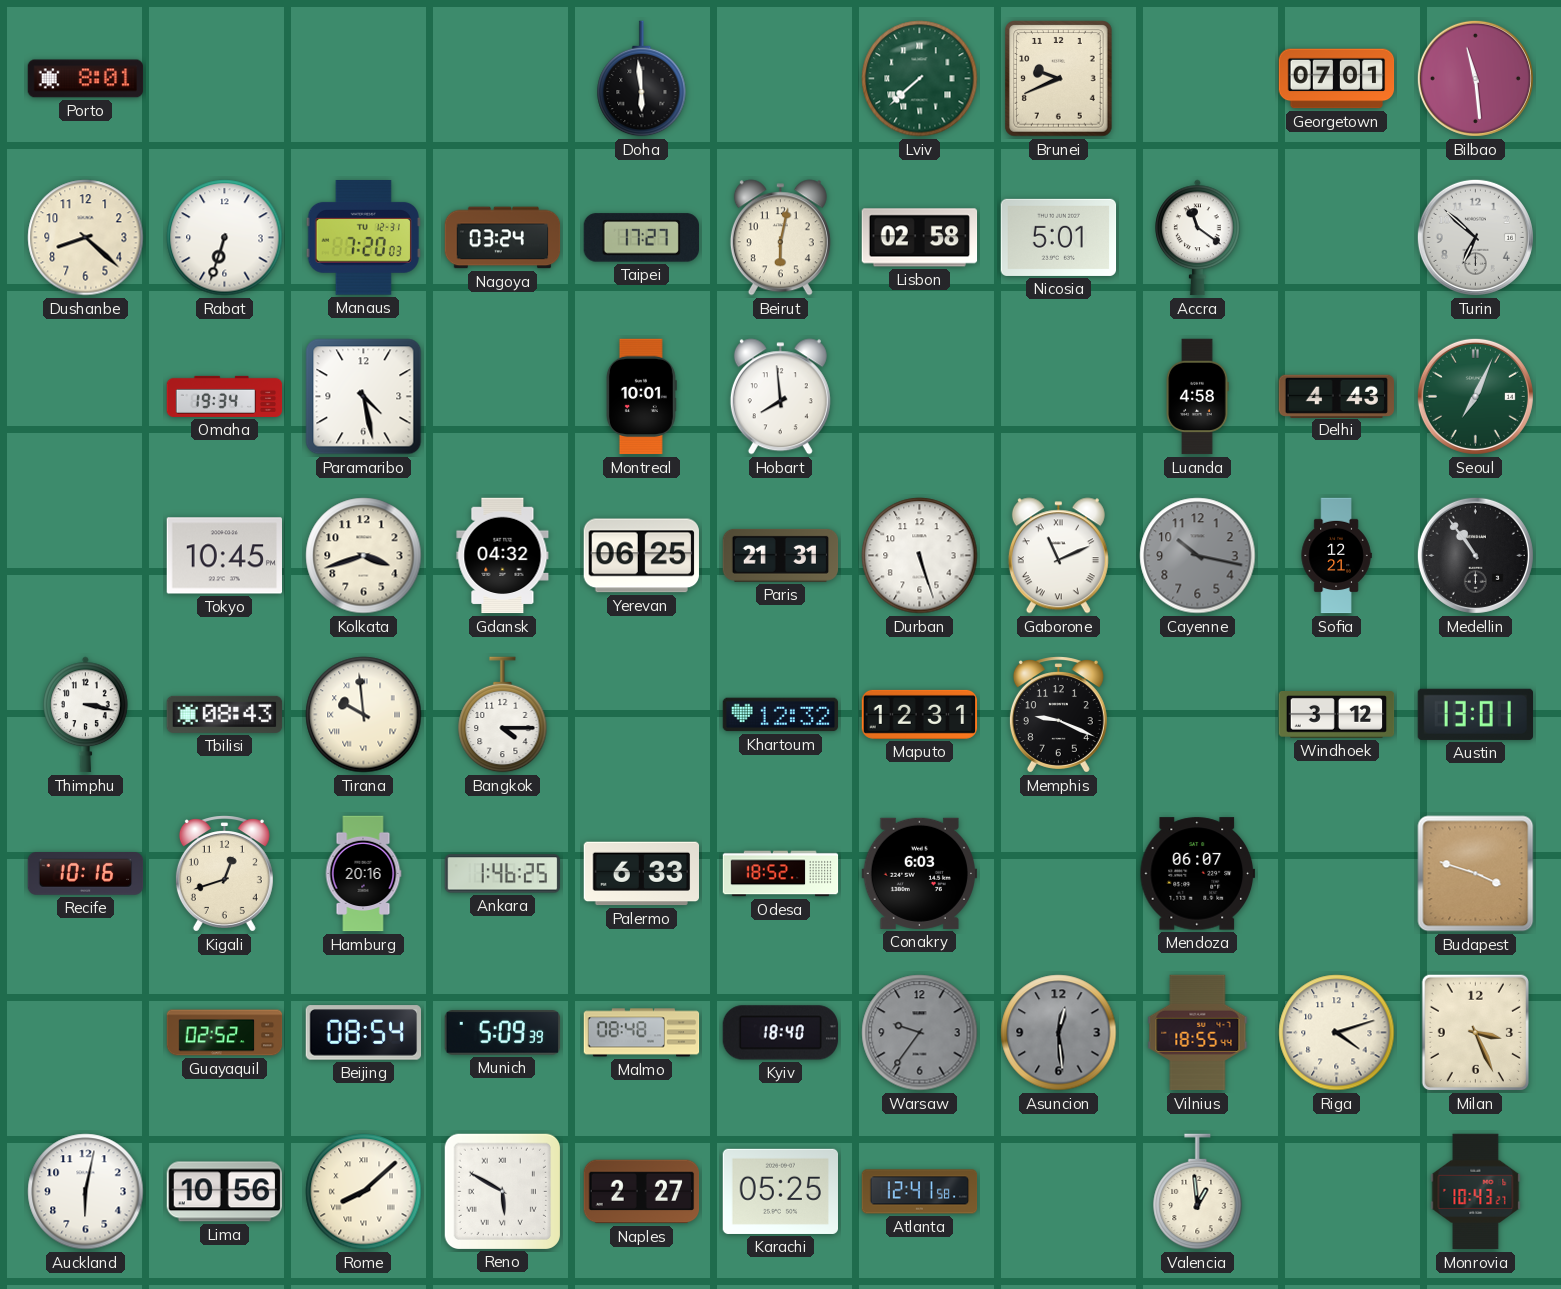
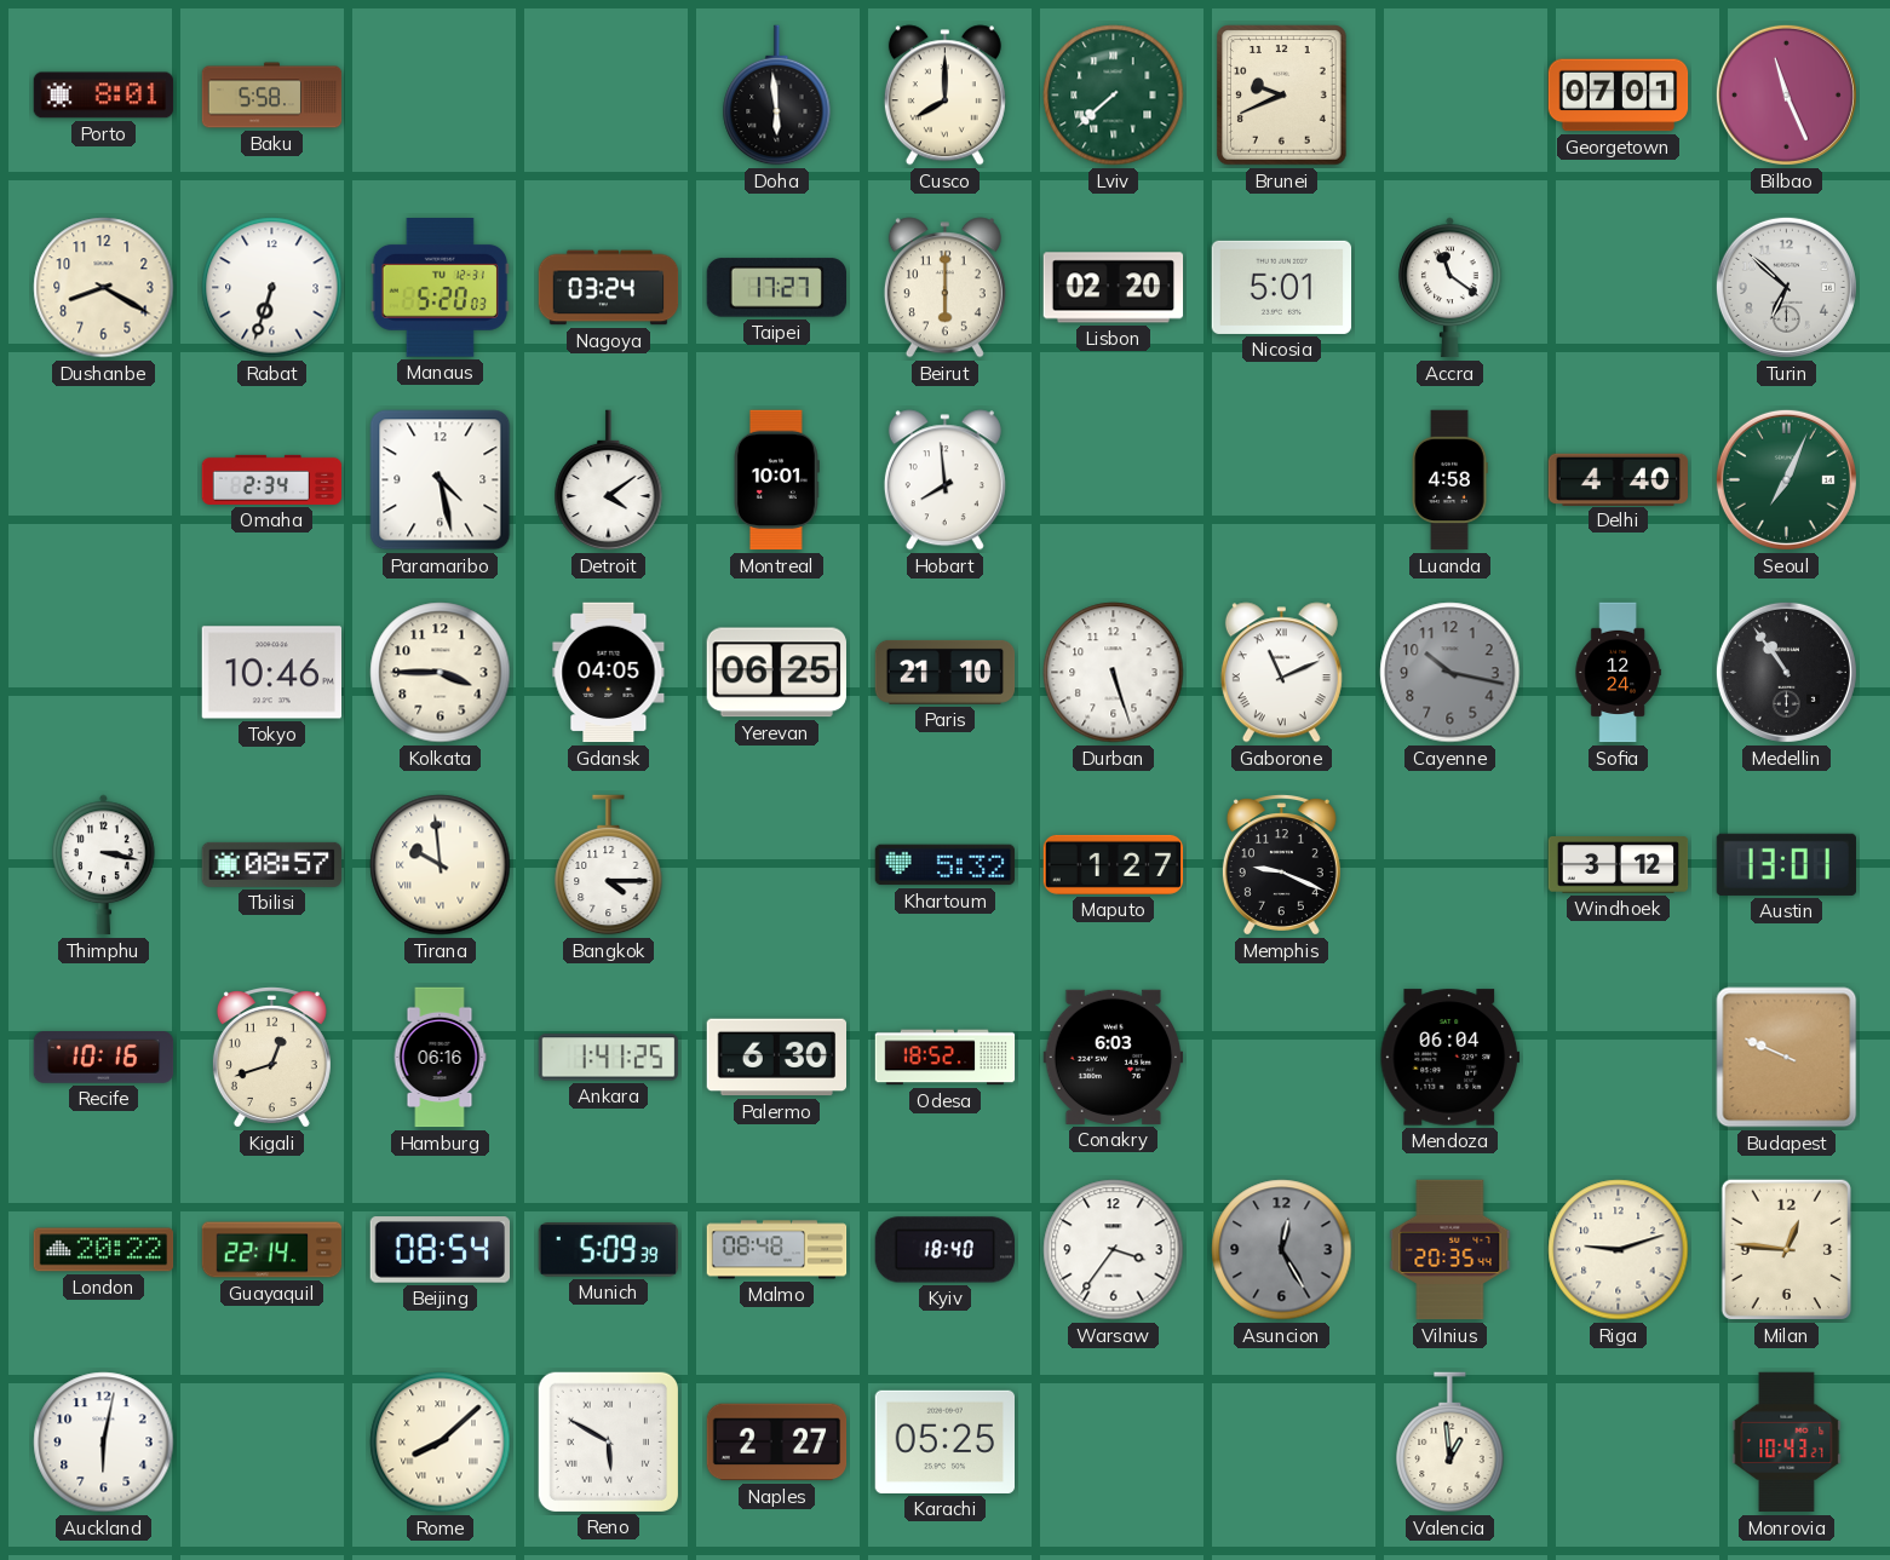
Baku: none -> 5:58
Cusco: none -> 8:00
Bilbao: 11:29 -> 11:26
Dushanbe: 8:22 -> 8:20
Manaus: 7:20 -> 5:20
Beirut: 6:02 -> 6:00
Lisbon: 02:58 -> 02:20
Omaha: 19:34 -> 2:34
Detroit: none -> 4:09
Delhi: 4:43 -> 4:40
Tokyo: 10:45 -> 10:46
Kolkata: 3:42 -> 3:45
Gdansk: 04:32 -> 04:05
Paris: 21:31 -> 21:10
Sofia: 12:21 -> 12:24
Tbilisi: 08:43 -> 08:57
Khartoum: 12:32 -> 5:32
Maputo: 12:31 -> 1:27
Hamburg: 20:16 -> 06:16
Ankara: 1:46 -> 1:41
Palermo: 6:33 -> 6:30
Mendoza: 06:07 -> 06:04
Budapest: 3:48 -> 9:49
London: none -> 20:22
Guayaquil: 02:52 -> 22:14
Warsaw: 9:36 -> 3:36
Warsaw dial: grey -> white
Asuncion: 12:29 -> 12:25
Vilnius: 18:55 -> 20:35
Riga: 4:12 -> 9:12
Milan: 3:26 -> 12:46
Lima: 10:56 -> none
Atlanta: 12:41 -> none
